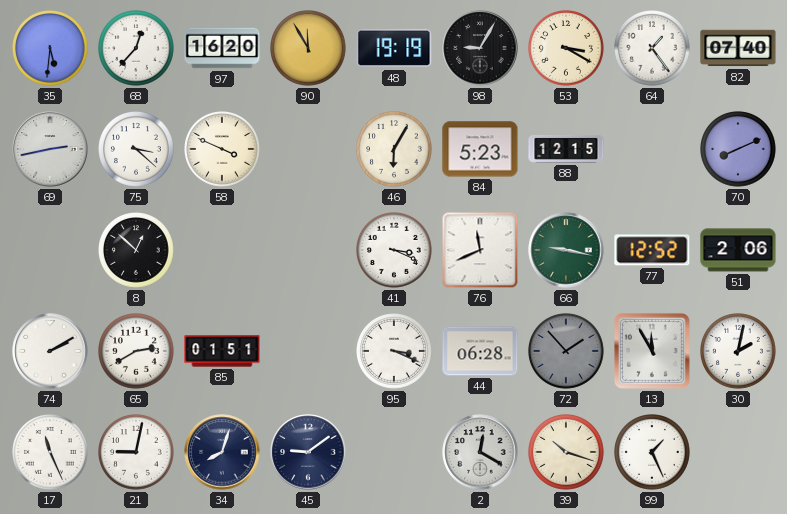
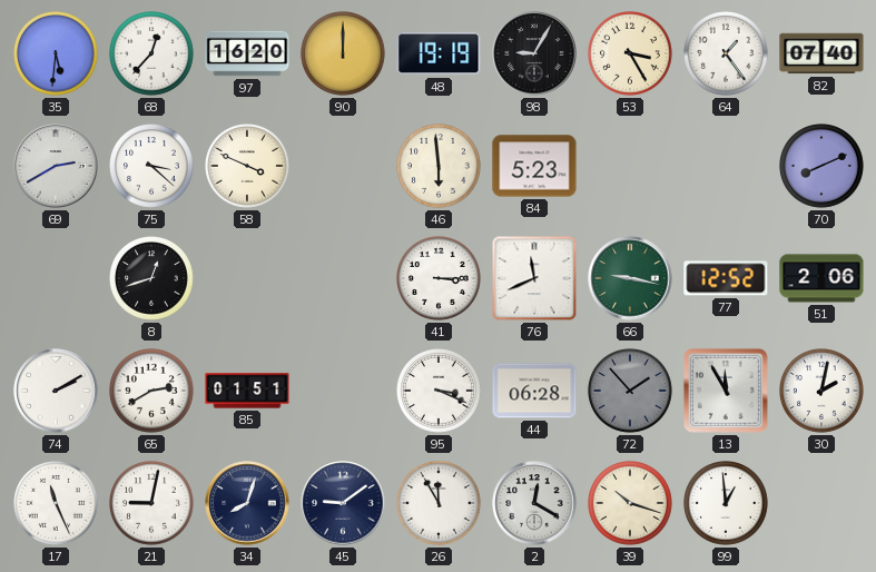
90: 11:55 -> 12:00
53: 3:20 -> 3:25
69: 2:43 -> 2:40
46: 6:05 -> 5:59
88: 12:15 -> none
8: 12:52 -> 12:42
41: 3:19 -> 3:15
26: none -> 11:55
99: 1:26 -> 12:59
